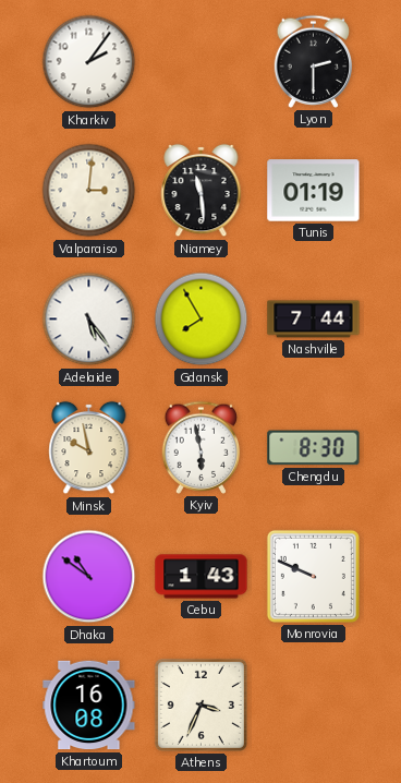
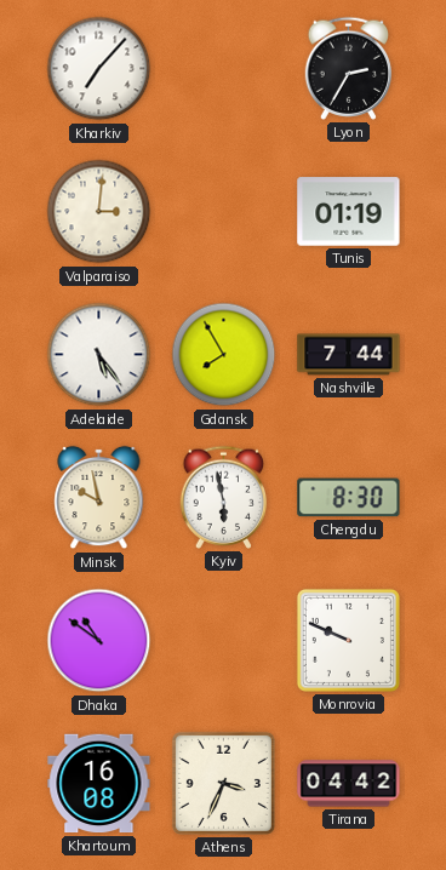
Kharkiv: 2:06 -> 7:07
Lyon: 2:30 -> 2:35
Niamey: 11:29 -> none
Cebu: 1:43 -> none
Tirana: none -> 04:42
